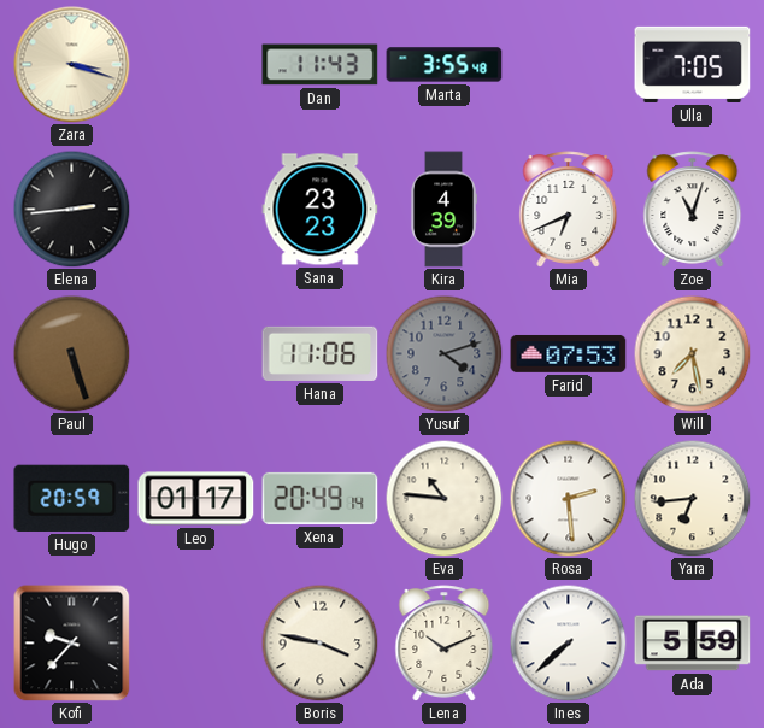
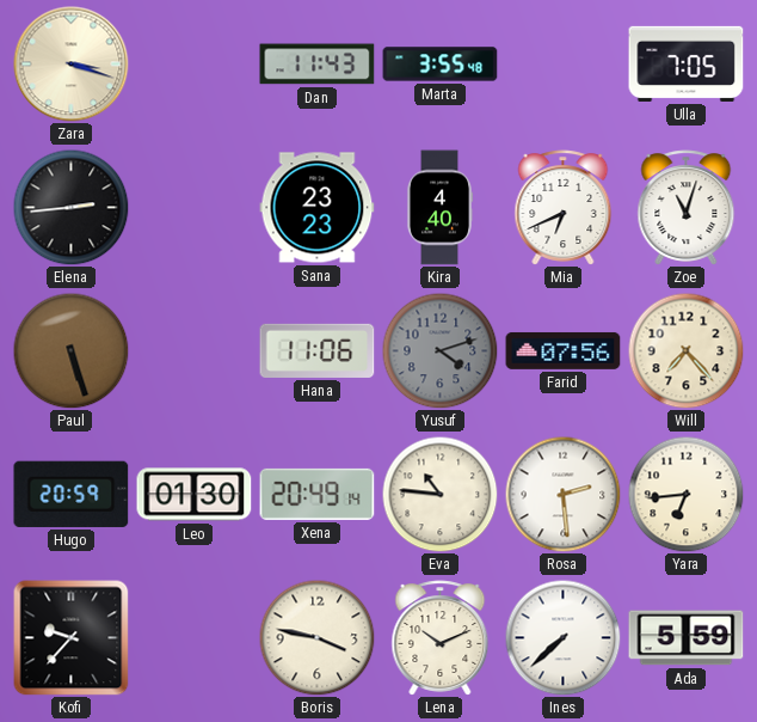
Kira: 4:39 -> 4:40
Farid: 07:53 -> 07:56
Will: 7:28 -> 7:23
Leo: 01:17 -> 01:30
